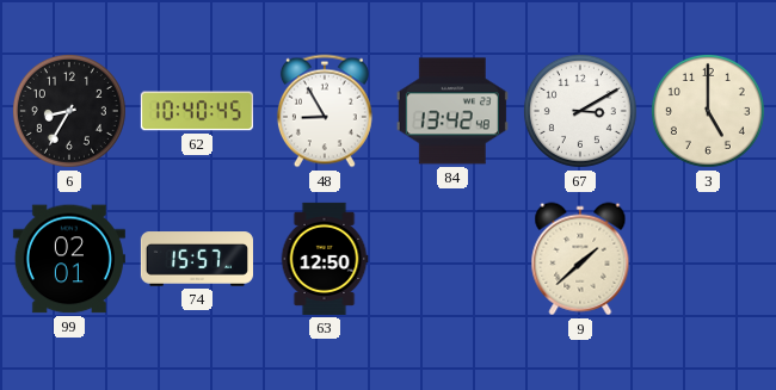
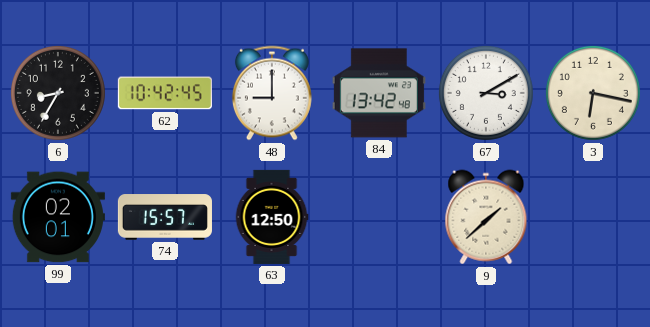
62: 10:40 -> 10:42
48: 8:55 -> 9:00
3: 5:00 -> 6:17
